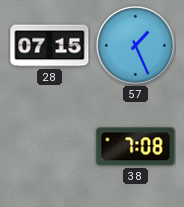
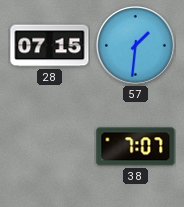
57: 1:26 -> 1:31
38: 7:08 -> 7:07
